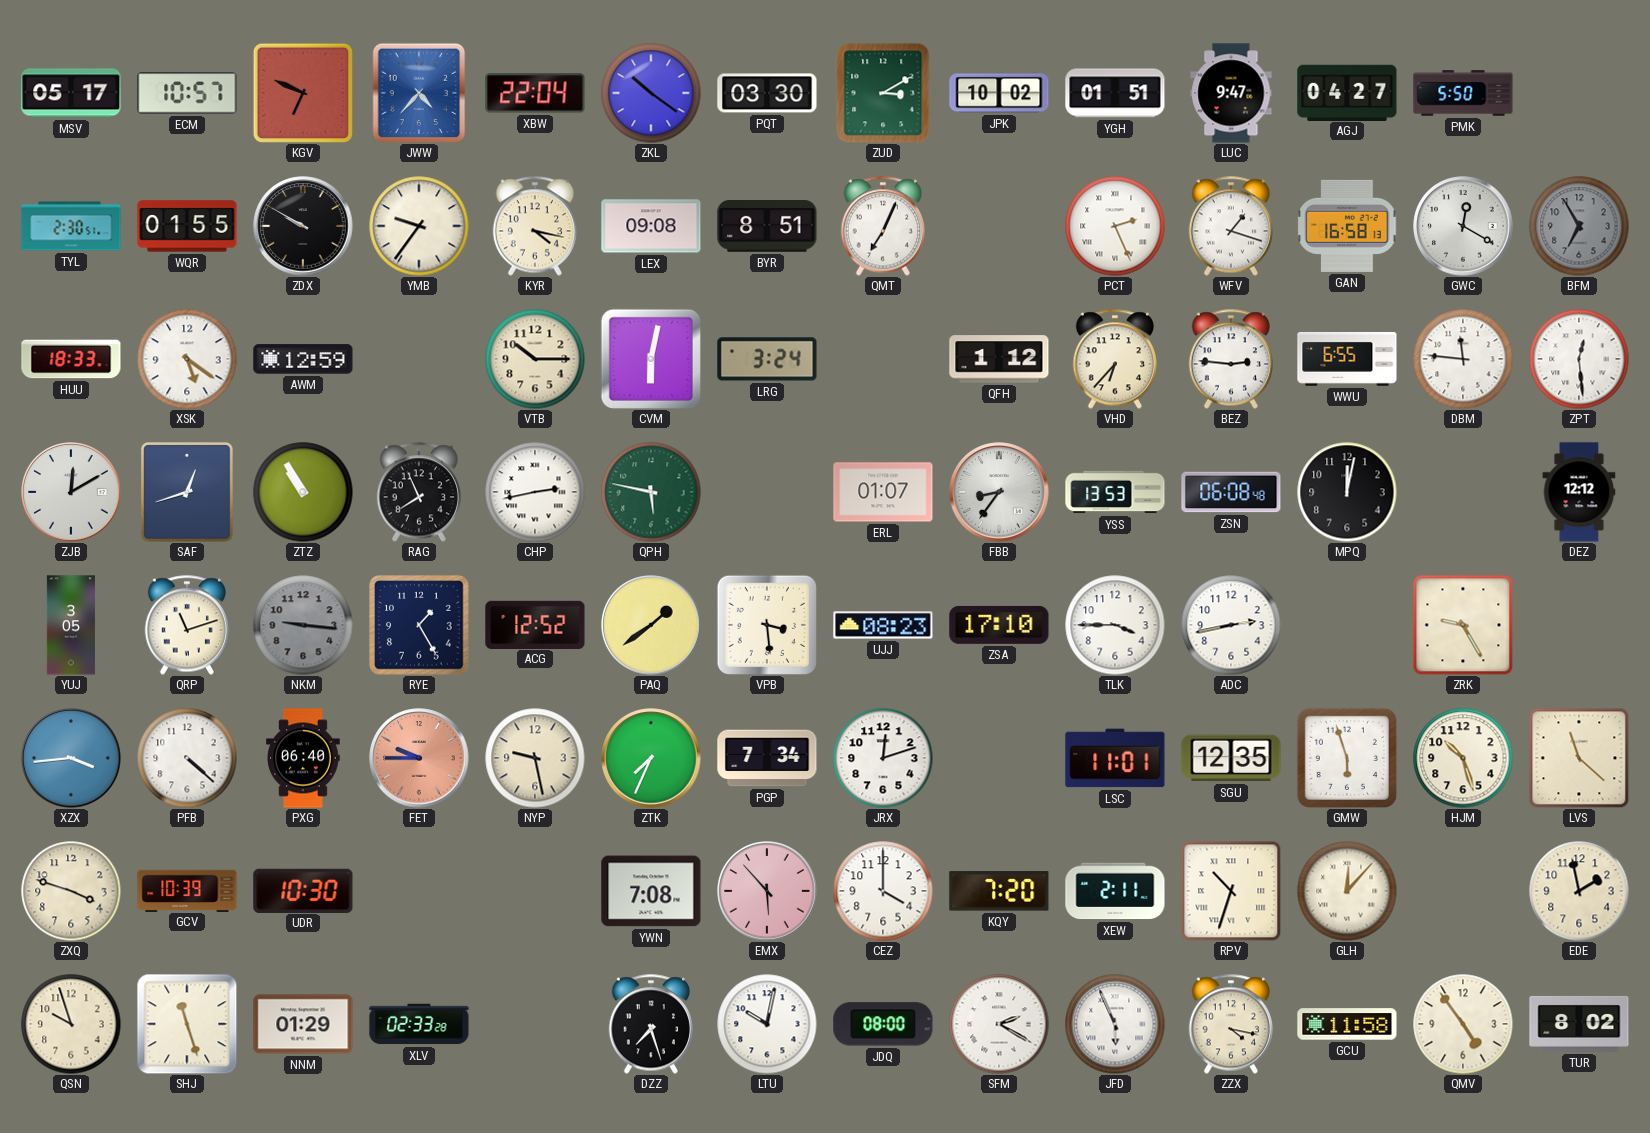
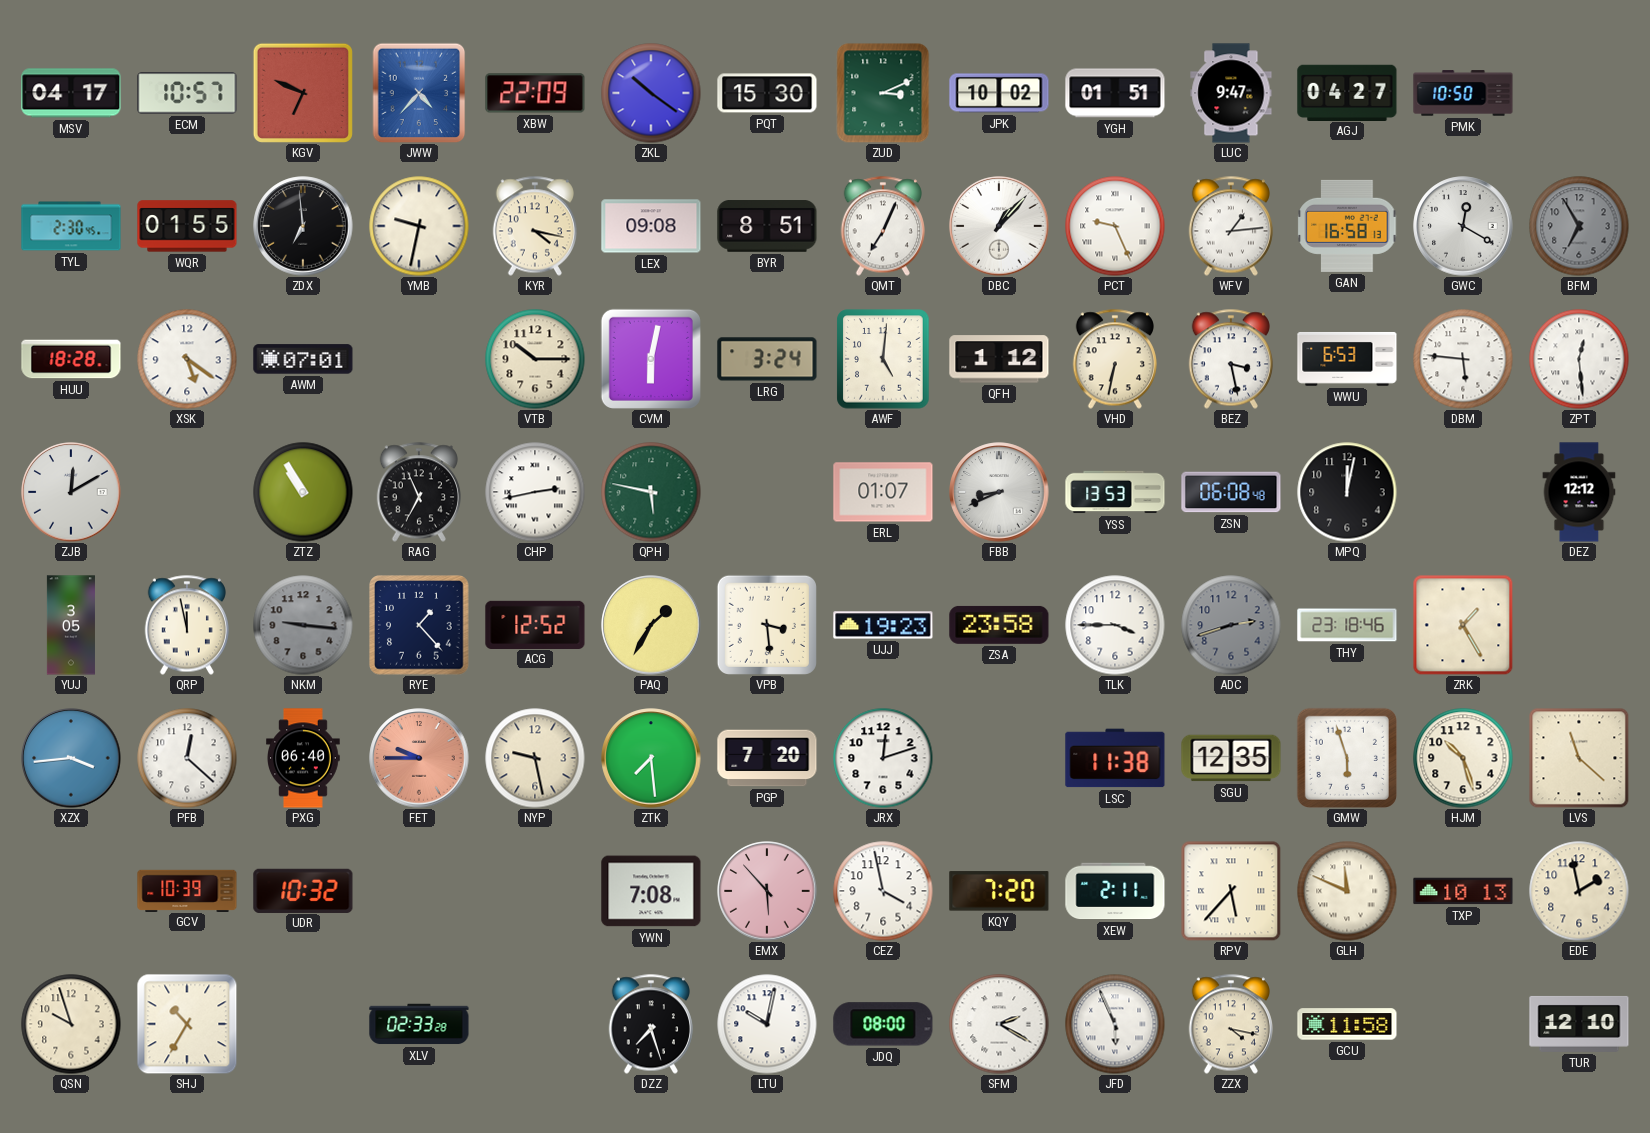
MSV: 05:17 -> 04:17
XBW: 22:04 -> 22:09
PQT: 03:30 -> 15:30
ZUD: 3:10 -> 3:11
PMK: 5:50 -> 10:50
TYL: 2:30:51 -> 2:30:45
ZDX: 9:50 -> 6:59
YMB: 9:36 -> 9:32
DBC: none -> 1:07
PCT: 2:26 -> 9:26
WFV: 1:18 -> 1:14
HUU: 18:33 -> 18:28
AWM: 12:59 -> 07:01
AWF: none -> 5:01
VHD: 6:37 -> 6:32
BEZ: 2:46 -> 3:28
WWU: 6:55 -> 6:53
DBM: 11:46 -> 5:46
SAF: 12:42 -> none
RAG: 7:56 -> 6:56
FBB: 8:36 -> 8:41
QRP: 11:12 -> 11:58
RYE: 1:25 -> 1:23
PAQ: 1:39 -> 1:35
UJJ: 08:23 -> 19:23
ZSA: 17:10 -> 23:58
ADC: 2:43 -> 2:42
ADC dial: white -> grey
THY: none -> 23:18
ZRK: 9:25 -> 1:25
PFB: 4:22 -> 12:22
ZTK: 7:34 -> 7:29
PGP: 7:34 -> 7:20
LSC: 11:01 -> 11:38
ZXQ: 3:48 -> none
UDR: 10:30 -> 10:32
CEZ: 4:00 -> 3:58
RPV: 10:33 -> 5:37
GLH: 12:07 -> 11:49
TXP: none -> 10:13
SHJ: 11:27 -> 10:35
NNM: 01:29 -> none
QMV: 4:54 -> none
TUR: 8:02 -> 12:10
